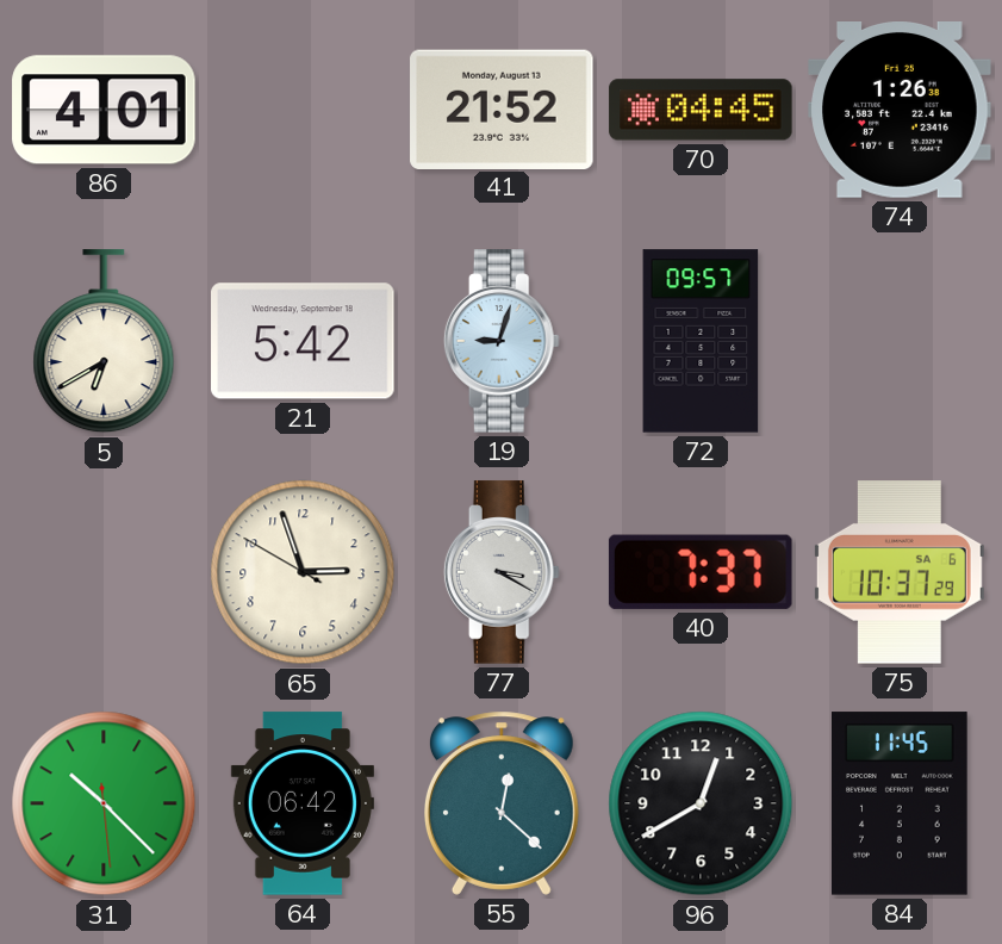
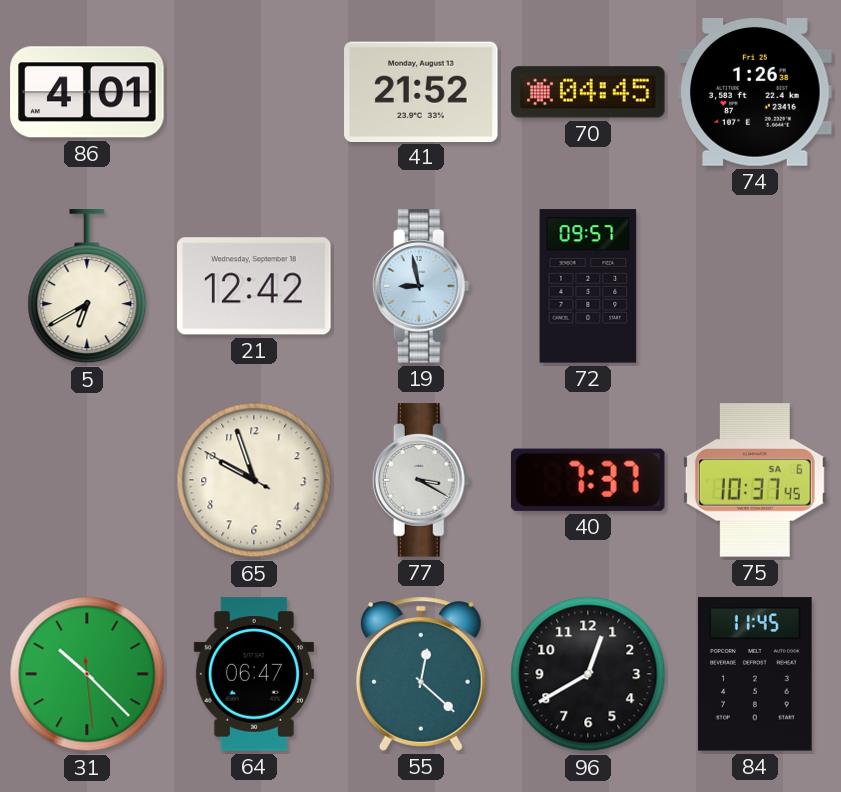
21: 5:42 -> 12:42
19: 9:03 -> 8:58
65: 2:56 -> 9:56
75: 10:37:29 -> 10:37:45
64: 06:42 -> 06:47
